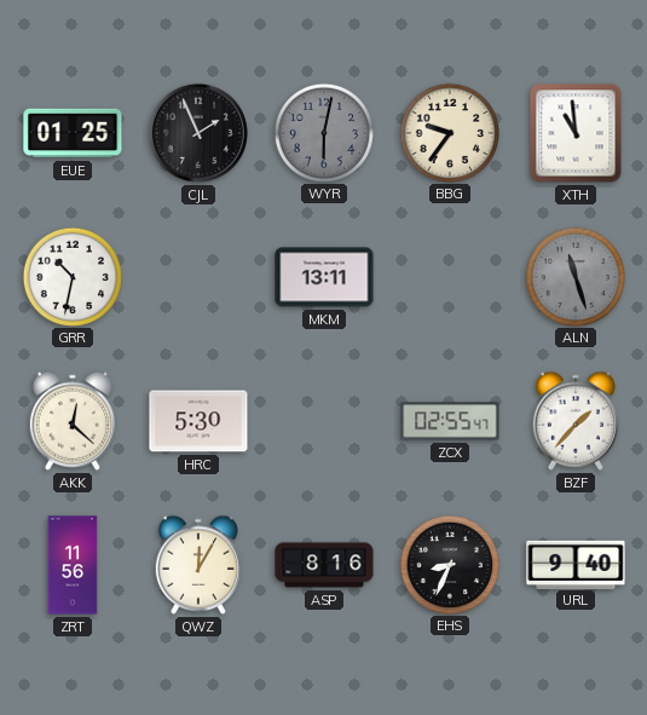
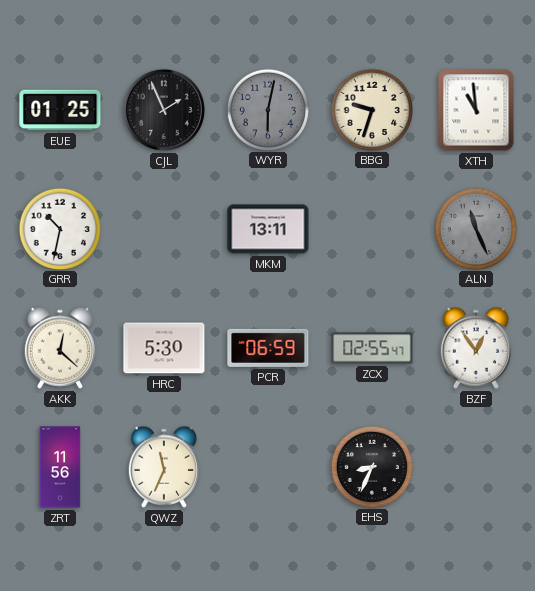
BBG: 9:36 -> 9:33
ALN: 11:27 -> 11:26
PCR: none -> 06:59
BZF: 1:37 -> 12:54
QWZ: 12:05 -> 11:34
ASP: 8:16 -> none
URL: 9:40 -> none
